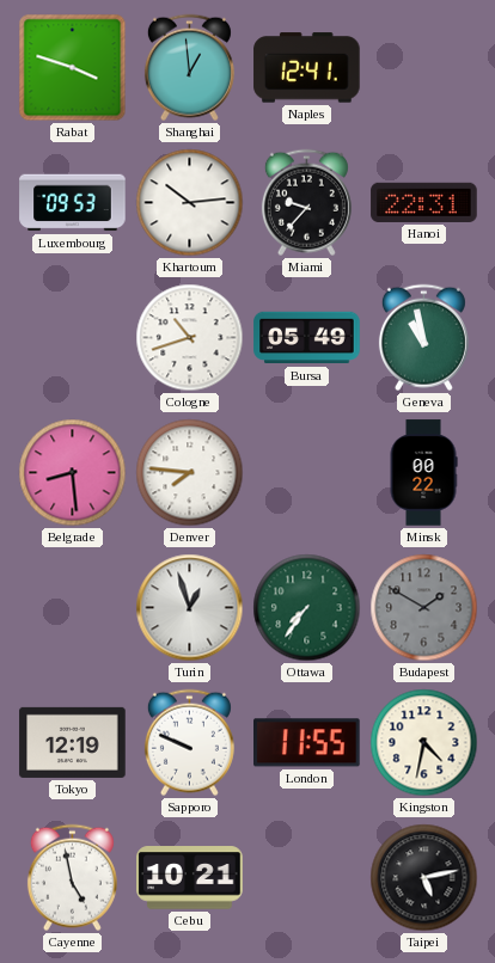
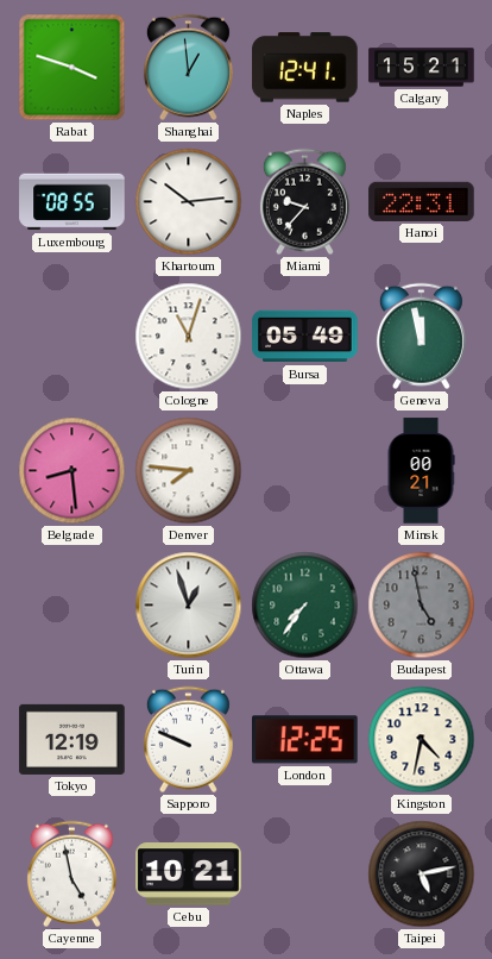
Calgary: none -> 15:21
Luxembourg: 09:53 -> 08:55
Cologne: 10:42 -> 11:03
Geneva: 10:58 -> 11:58
Minsk: 00:22 -> 00:21
Budapest: 1:50 -> 4:58
London: 11:55 -> 12:25
